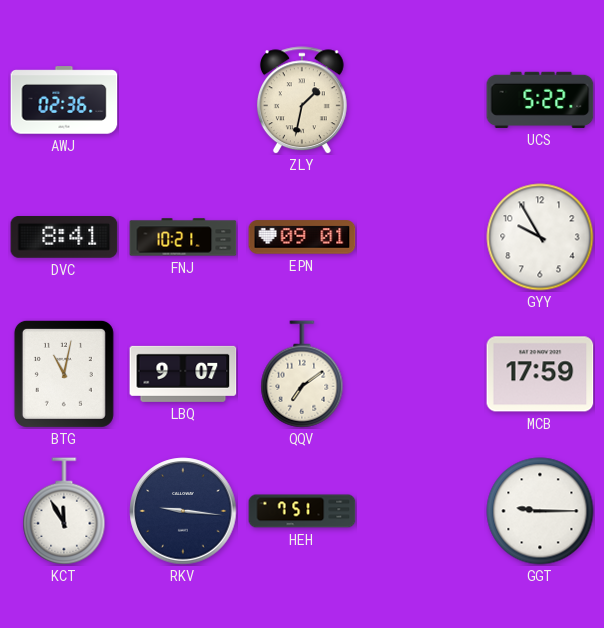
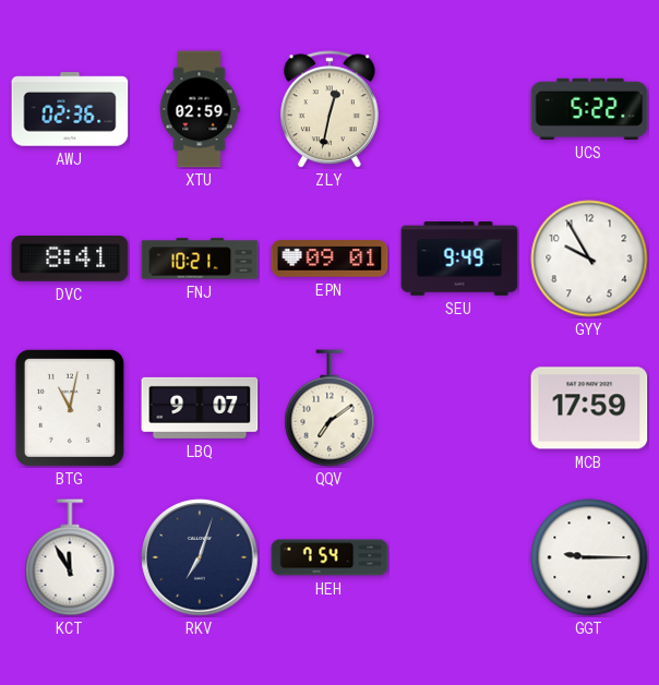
XTU: none -> 02:59
ZLY: 1:32 -> 12:32
SEU: none -> 9:49
RKV: 9:16 -> 7:03
HEH: 7:51 -> 7:54
